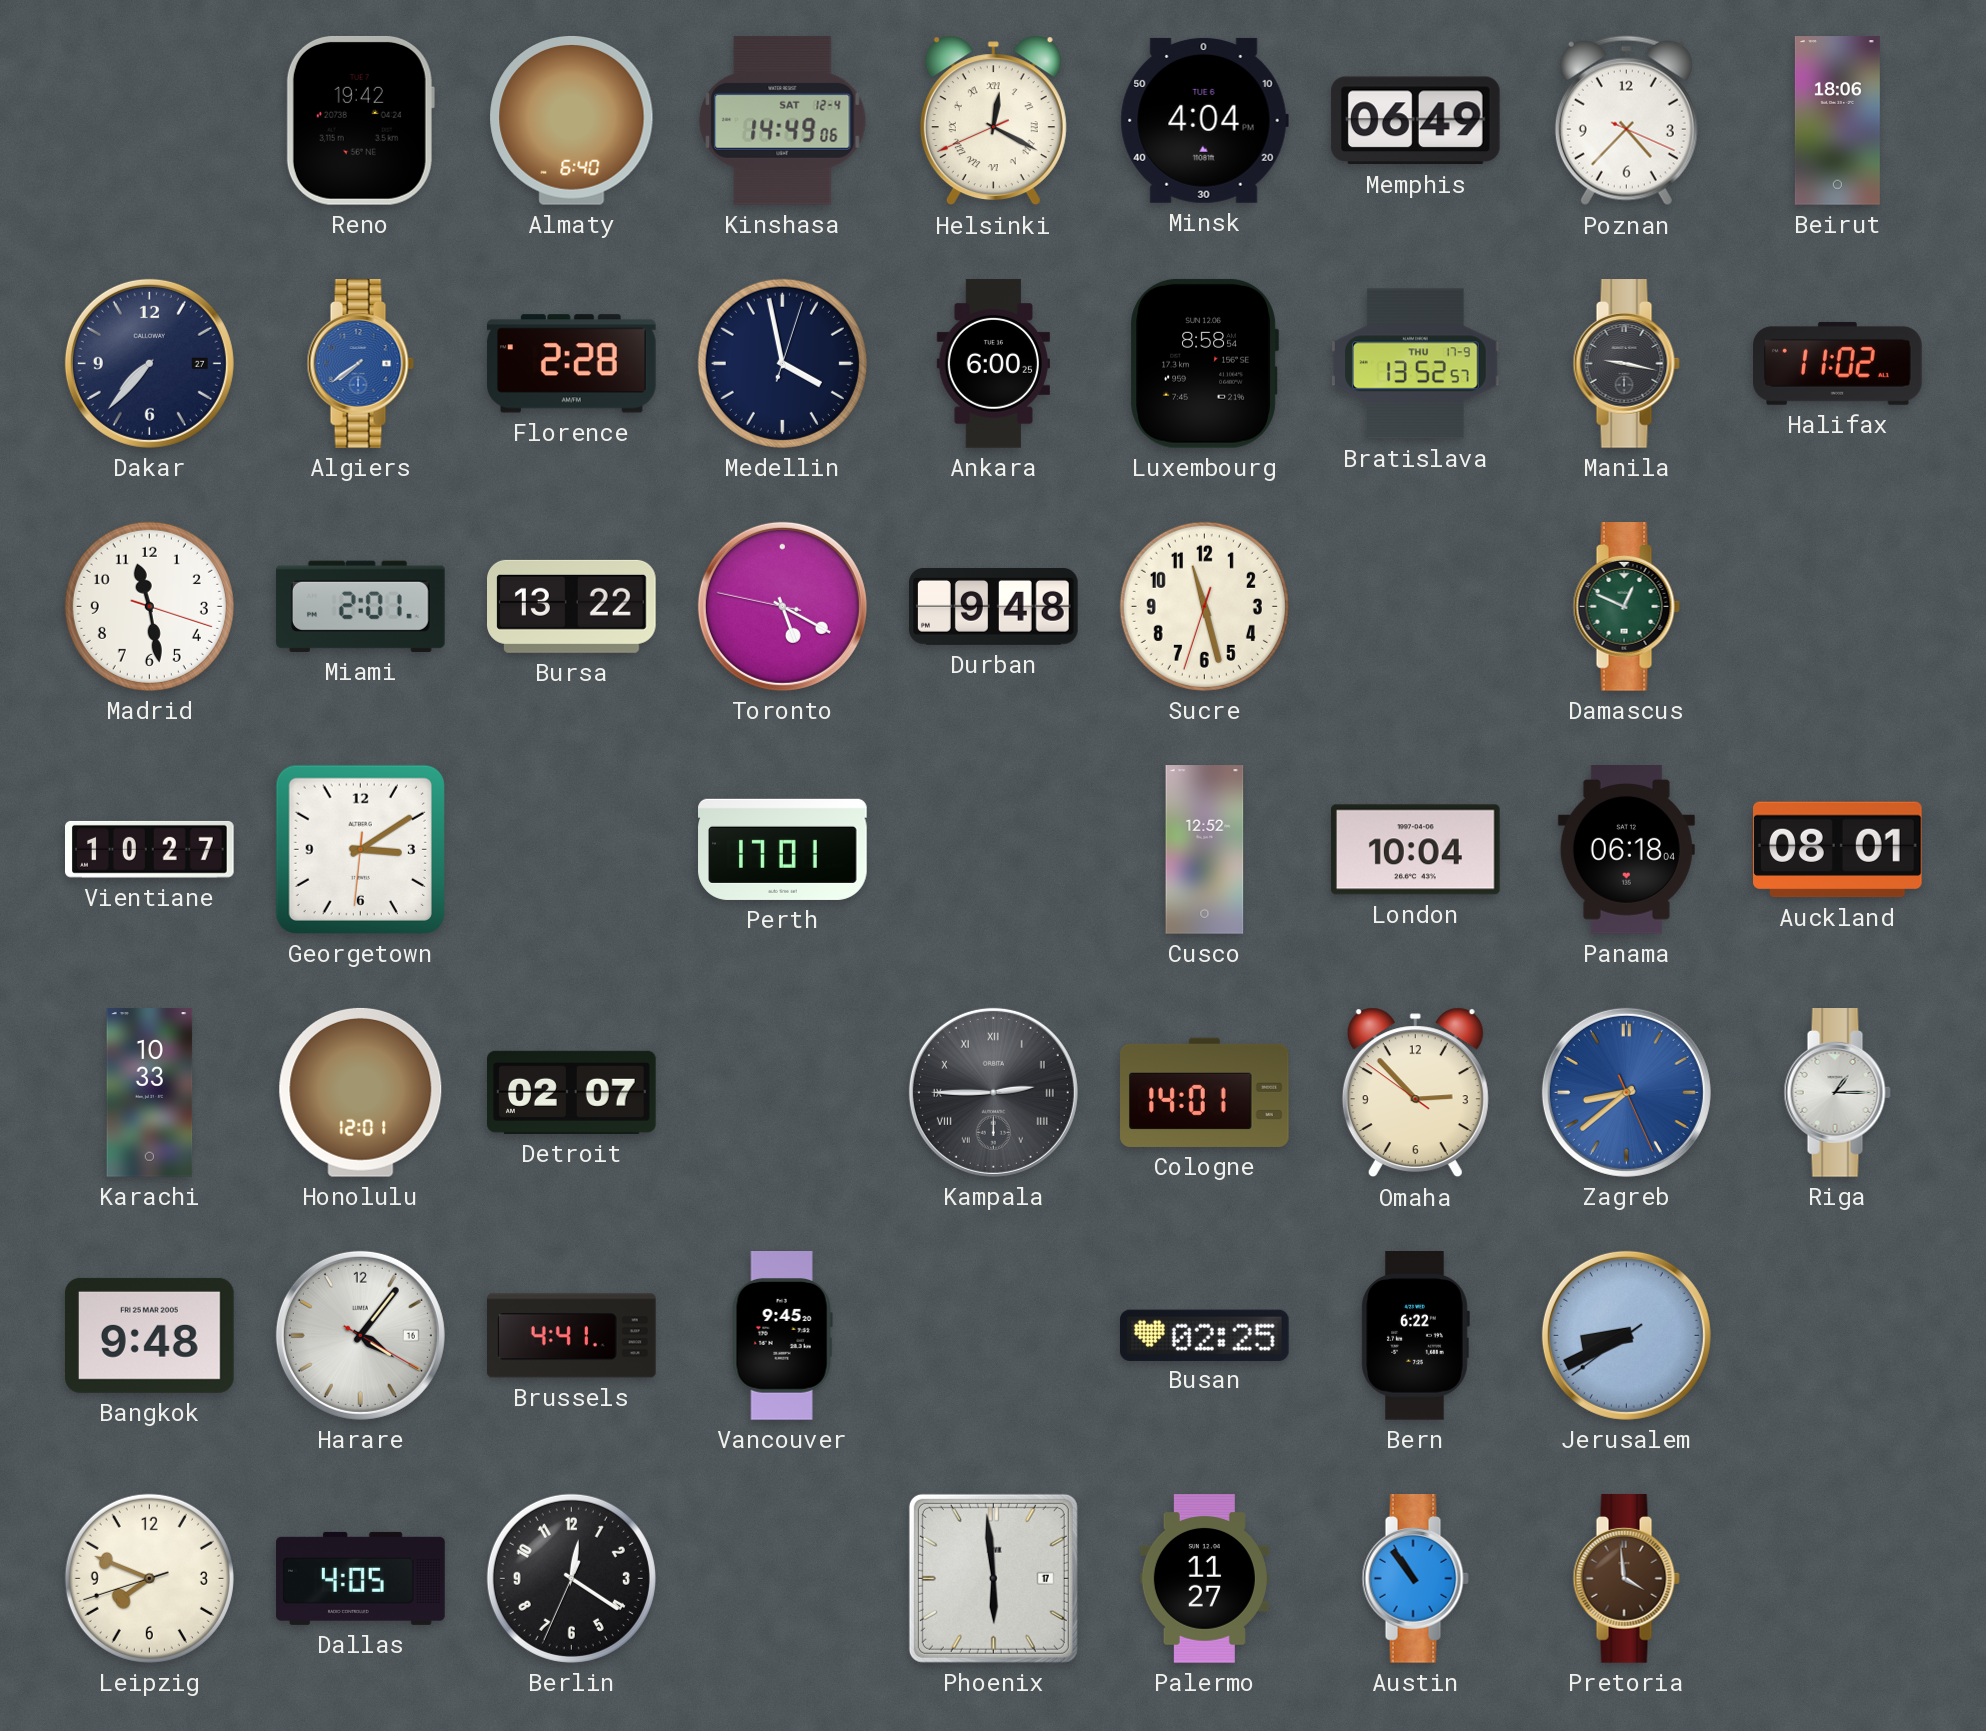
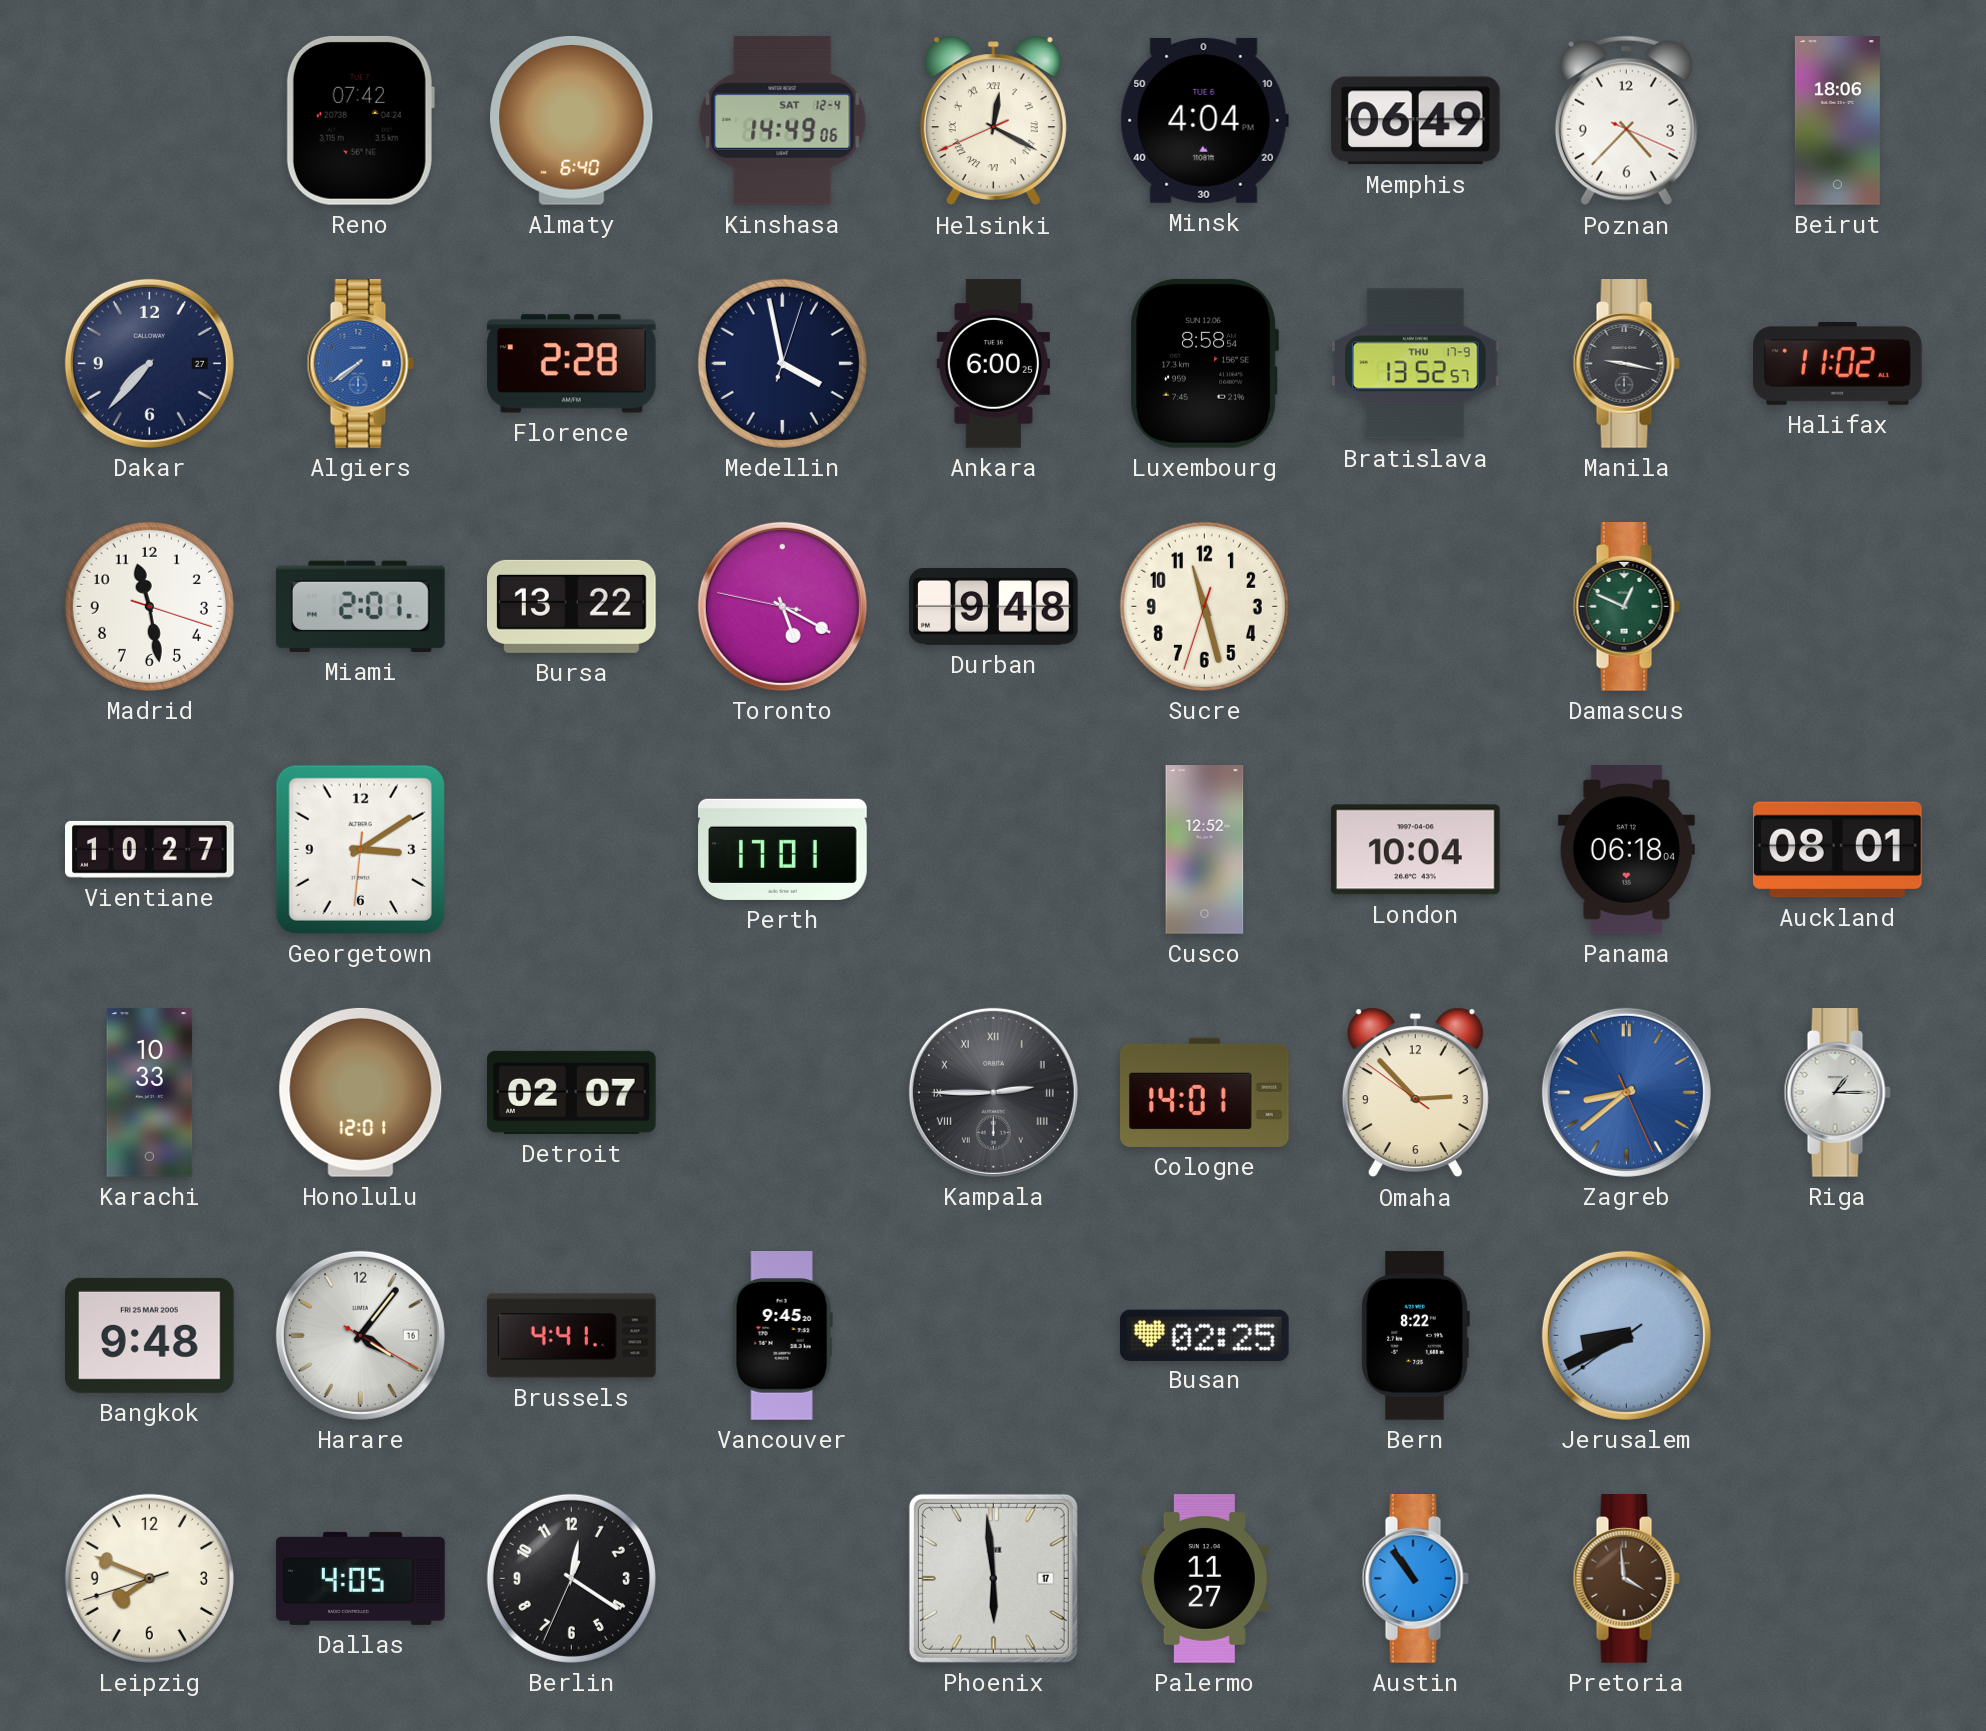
Reno: 19:42 -> 07:42
Bern: 6:22 -> 8:22
